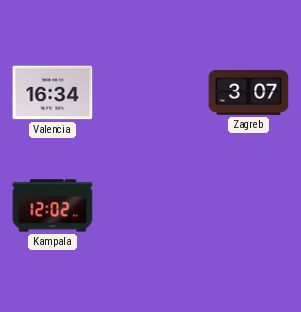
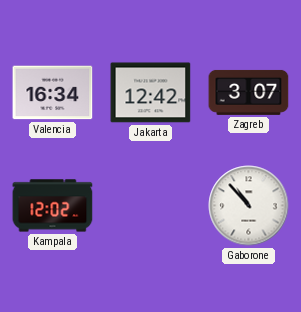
Jakarta: none -> 12:42
Gaborone: none -> 10:53
